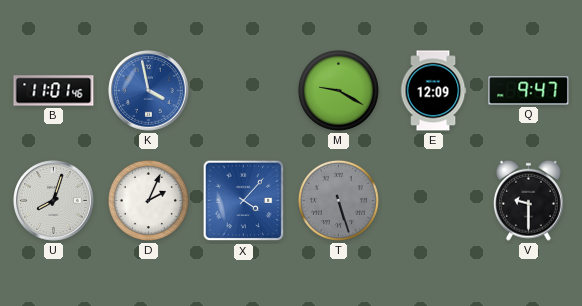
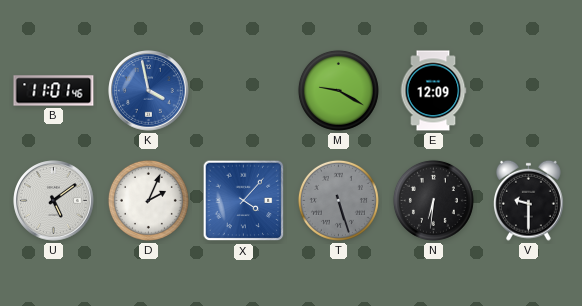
Q: 9:47 -> none
U: 8:03 -> 5:09
N: none -> 6:31
